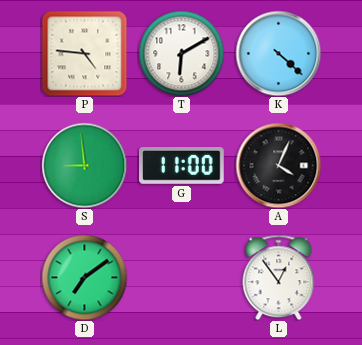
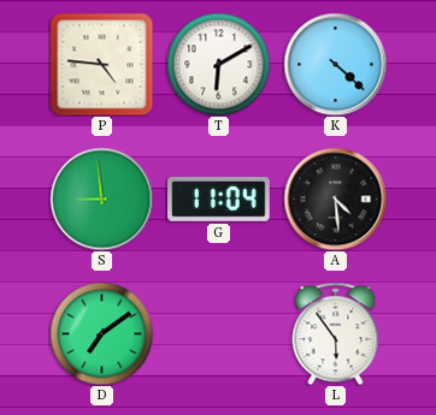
G: 11:00 -> 11:04
A: 4:04 -> 4:29
L: 12:54 -> 5:54
